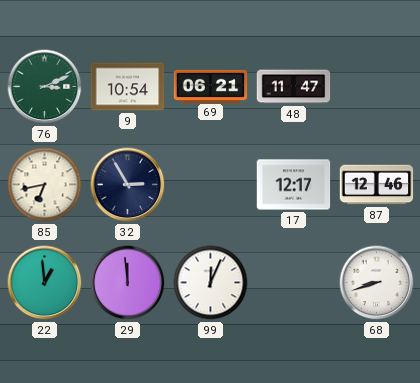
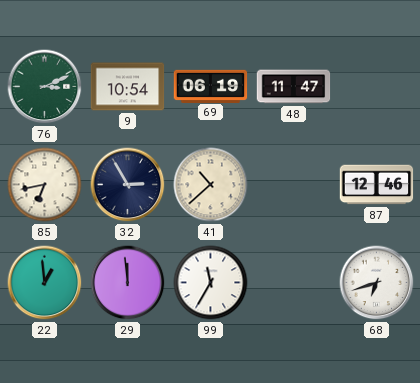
69: 06:21 -> 06:19
41: none -> 10:38
17: 12:17 -> none
99: 12:04 -> 11:35
68: 8:42 -> 6:42
